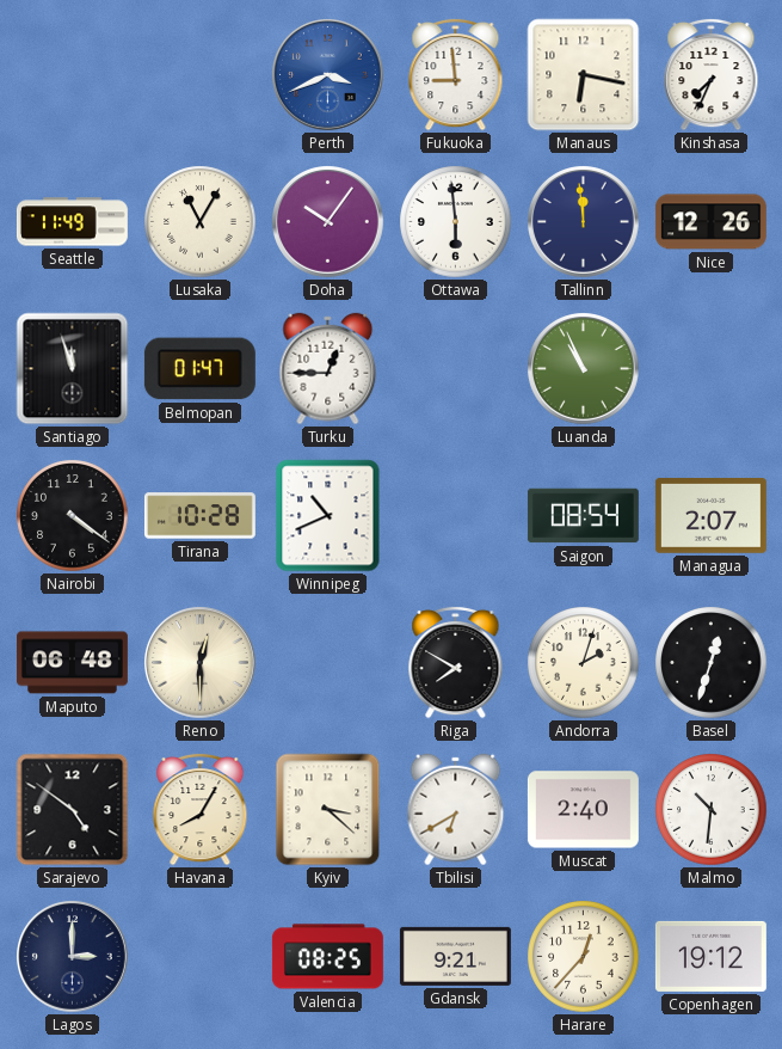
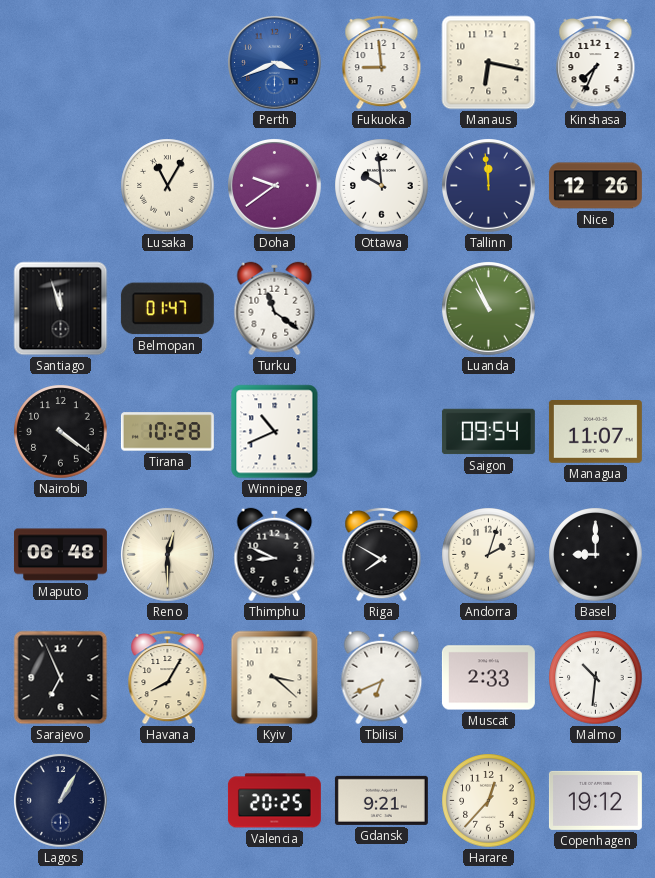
Seattle: 11:49 -> none
Doha: 10:06 -> 9:39
Ottawa: 5:59 -> 9:59
Turku: 12:45 -> 11:21
Saigon: 08:54 -> 09:54
Managua: 2:07 -> 11:07
Thimphu: none -> 8:49
Basel: 12:33 -> 9:00
Sarajevo: 4:51 -> 6:56
Tbilisi: 6:40 -> 6:41
Muscat: 2:40 -> 2:33
Lagos: 3:00 -> 1:05
Valencia: 08:25 -> 20:25
